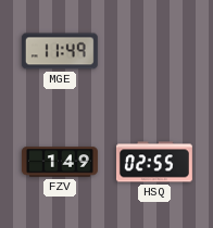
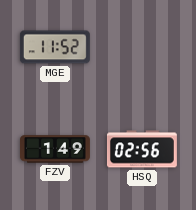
MGE: 11:49 -> 11:52
HSQ: 02:55 -> 02:56
